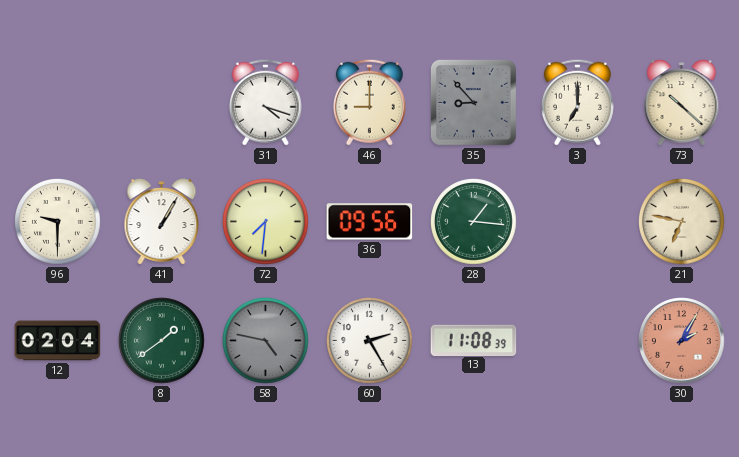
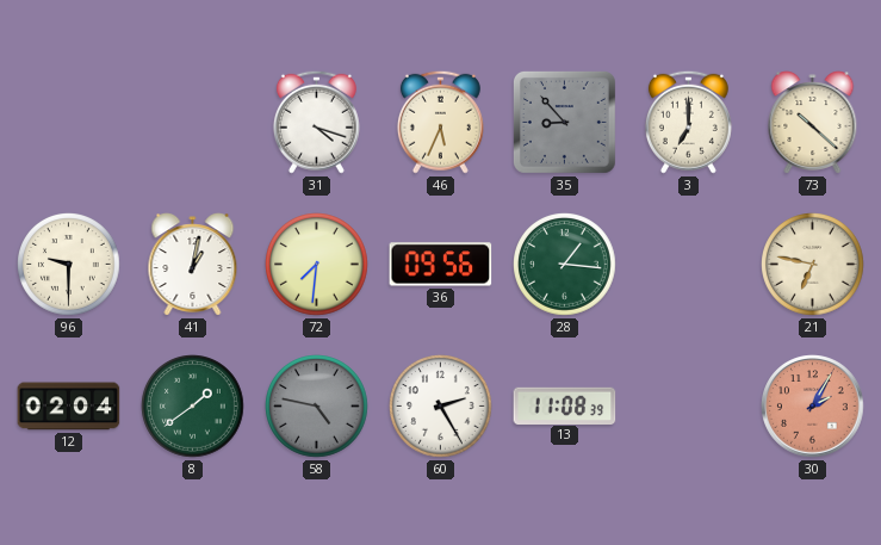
46: 9:00 -> 5:34
41: 1:05 -> 1:02
